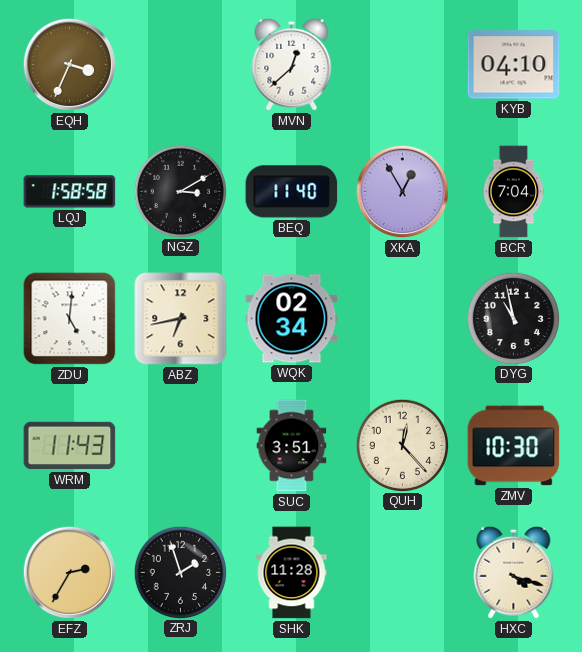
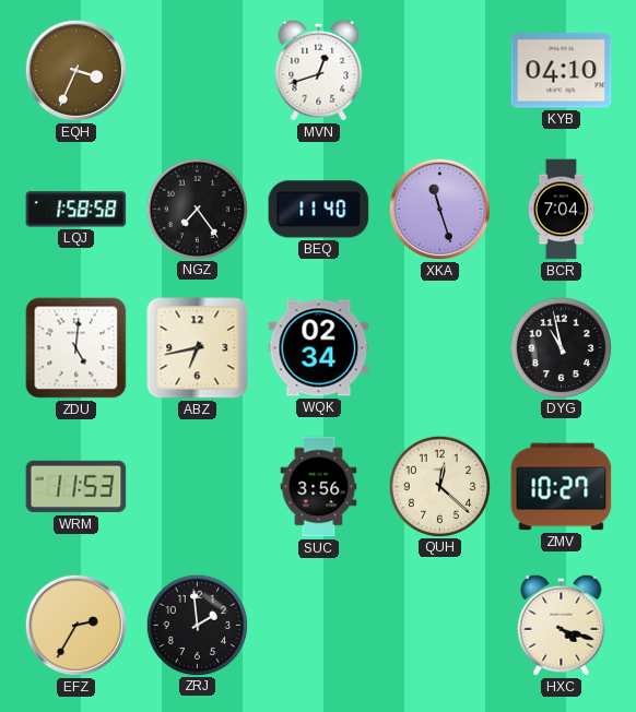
MVN: 12:38 -> 12:42
NGZ: 3:10 -> 7:24
XKA: 12:55 -> 11:27
WRM: 11:43 -> 11:53
SUC: 3:51 -> 3:56
QUH: 12:23 -> 12:22
ZMV: 10:30 -> 10:27
ZRJ: 1:57 -> 1:59
SHK: 11:28 -> none
